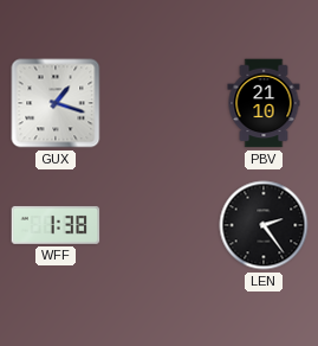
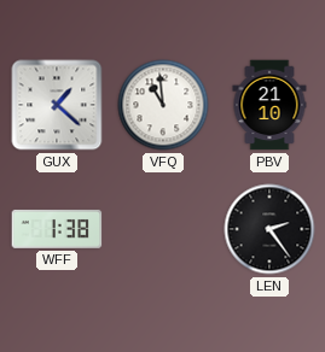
GUX: 1:18 -> 1:22
VFQ: none -> 10:59
